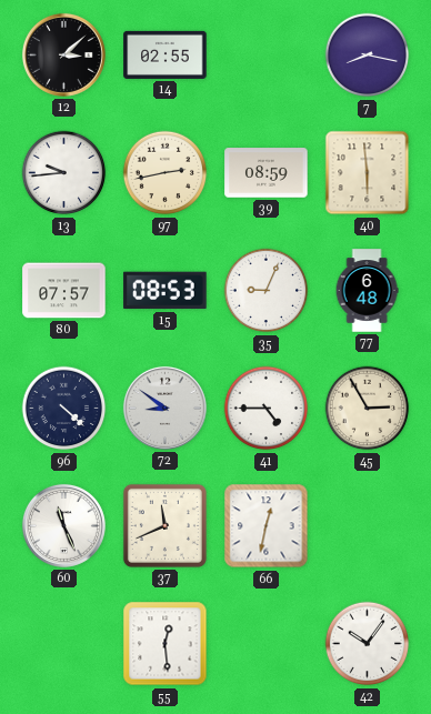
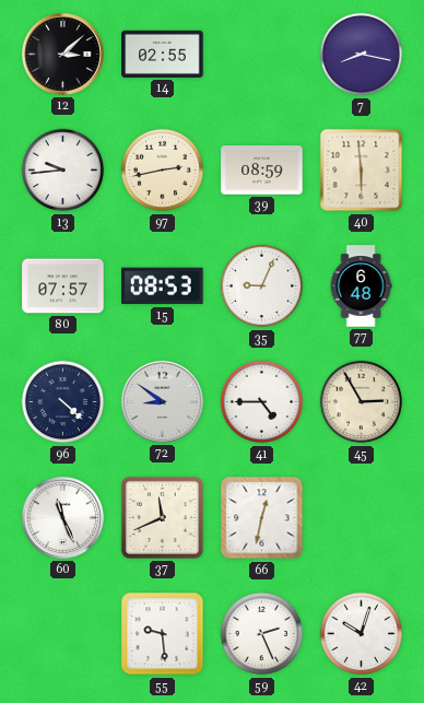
55: 12:29 -> 9:29
59: none -> 2:26
42: 10:06 -> 10:03
